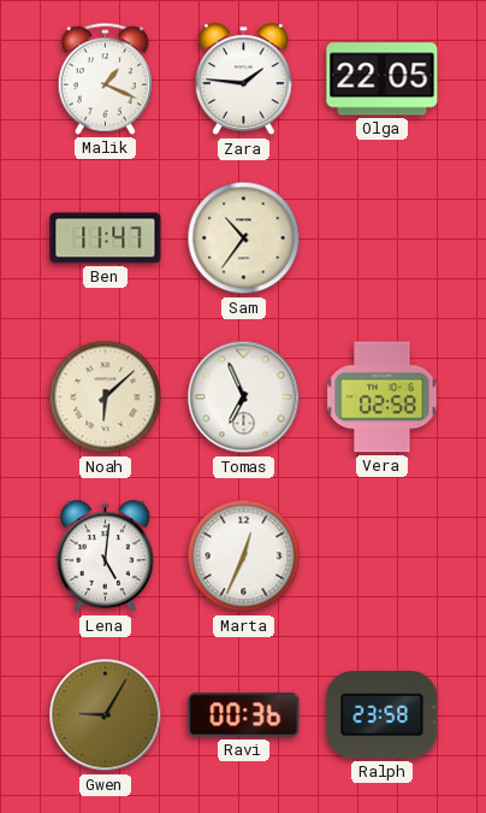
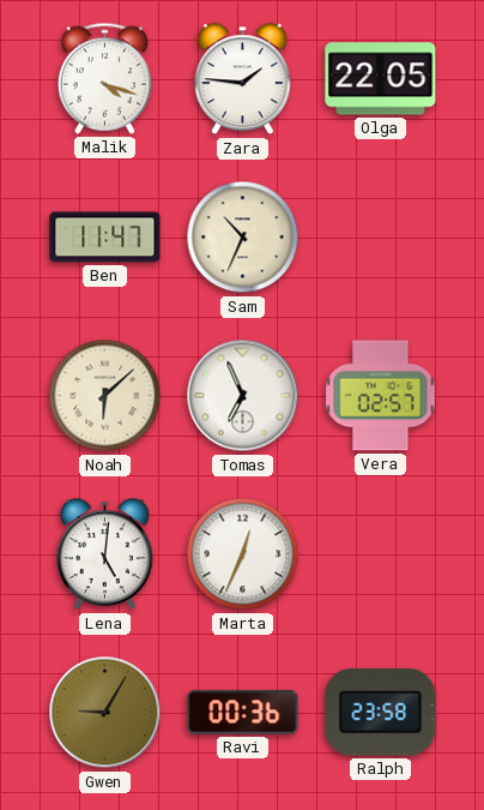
Malik: 1:19 -> 4:18
Sam: 10:36 -> 10:34
Vera: 02:58 -> 02:57
